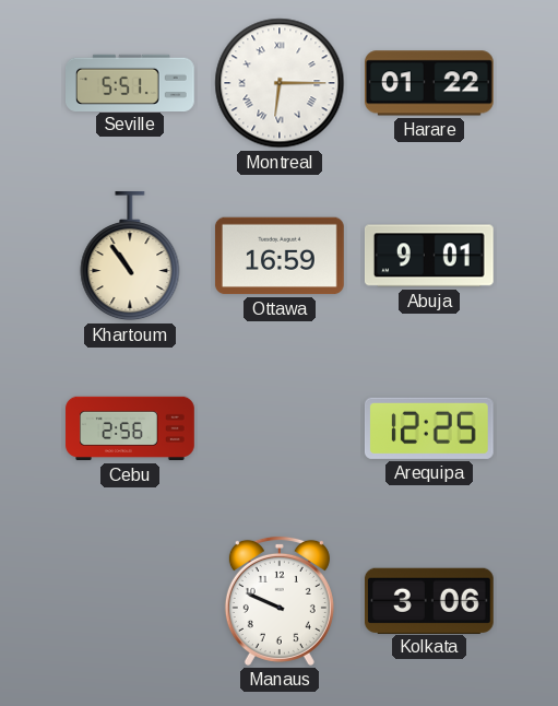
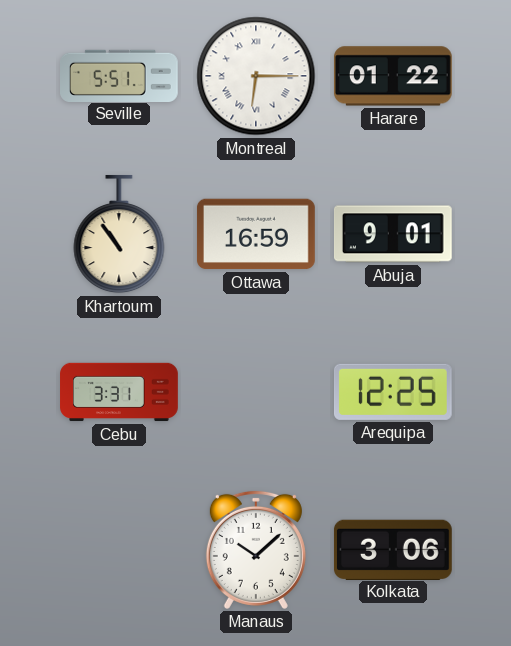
Cebu: 2:56 -> 3:31
Manaus: 9:49 -> 10:08
